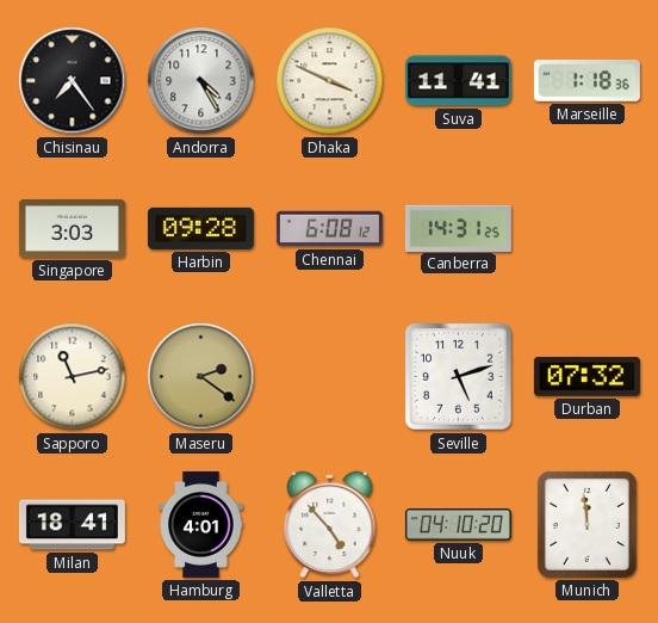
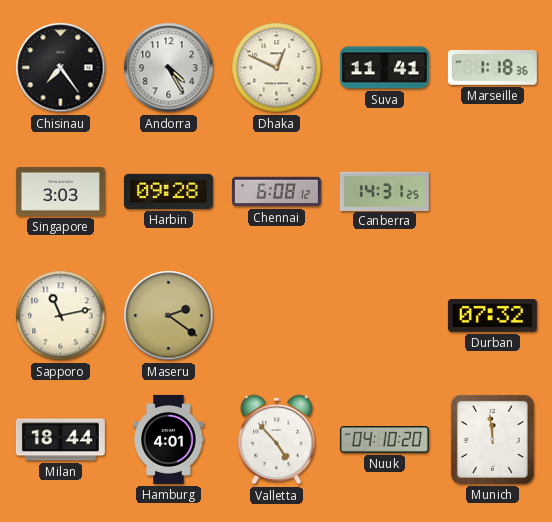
Dhaka: 3:49 -> 12:49
Seville: 5:12 -> none
Milan: 18:41 -> 18:44
